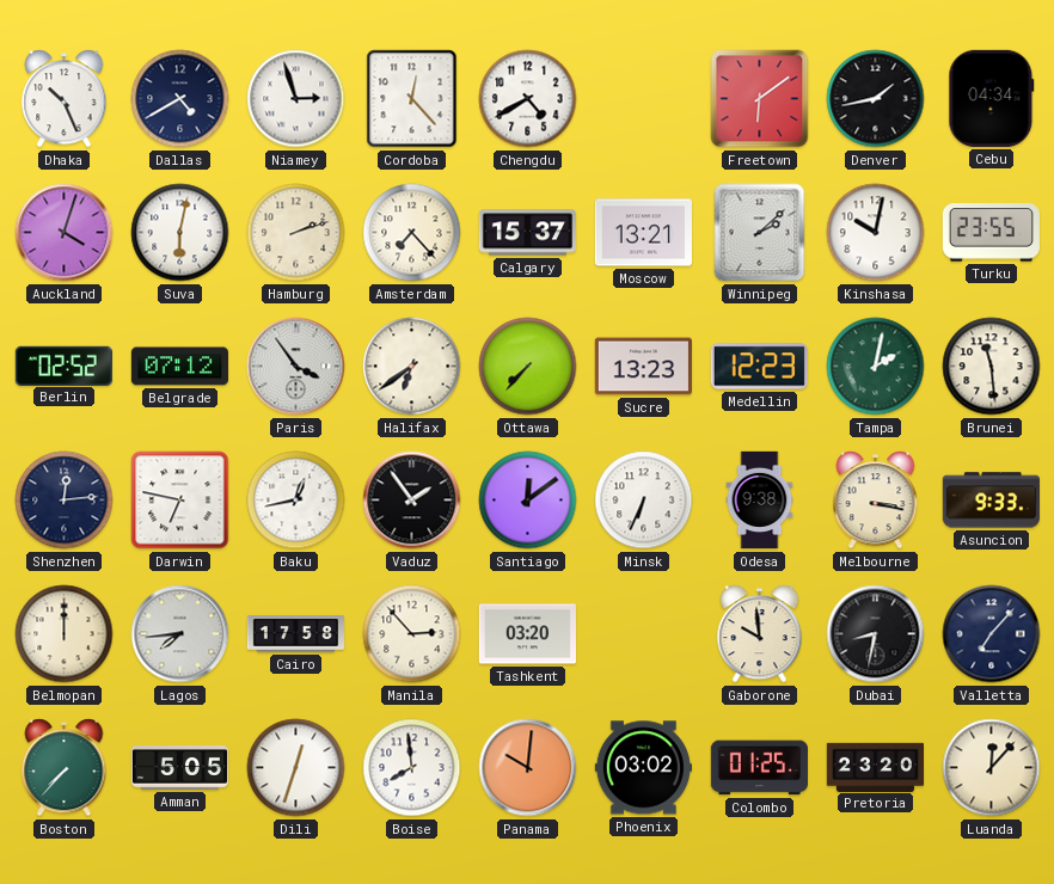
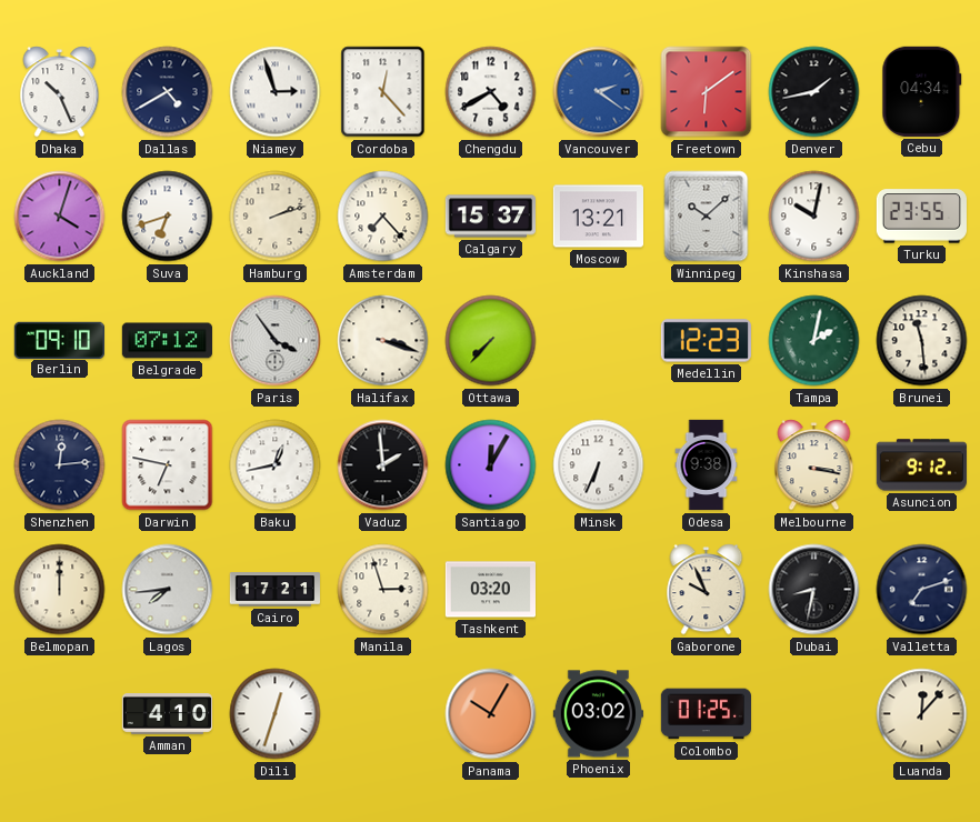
Vancouver: none -> 2:21
Suva: 6:02 -> 6:42
Winnipeg: 2:08 -> 10:08
Berlin: 02:52 -> 09:10
Halifax: 6:39 -> 3:18
Sucre: 13:23 -> none
Vaduz: 1:54 -> 1:59
Santiago: 12:09 -> 12:05
Asuncion: 9:33 -> 9:12
Cairo: 17:58 -> 17:21
Manila: 2:53 -> 2:57
Gaborone: 9:59 -> 9:56
Valletta: 7:07 -> 7:12
Boston: 7:37 -> none
Amman: 5:05 -> 4:10
Boise: 7:59 -> none
Panama: 10:01 -> 10:05
Pretoria: 23:20 -> none
